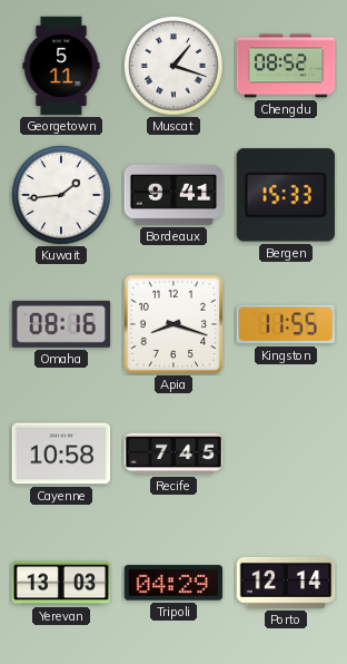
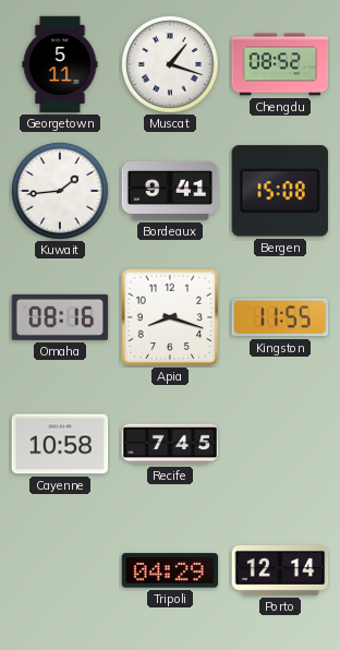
Bergen: 15:33 -> 15:08
Yerevan: 13:03 -> none
